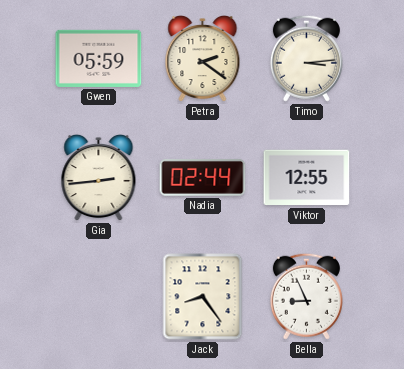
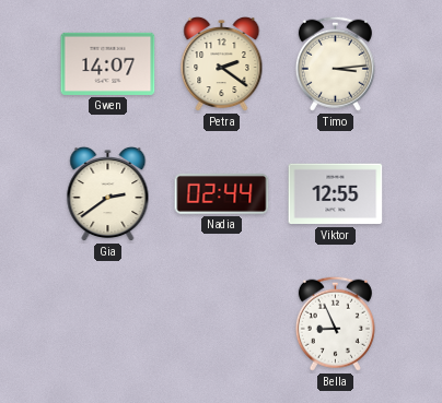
Gwen: 05:59 -> 14:07
Gia: 2:44 -> 2:39
Jack: 8:24 -> none
